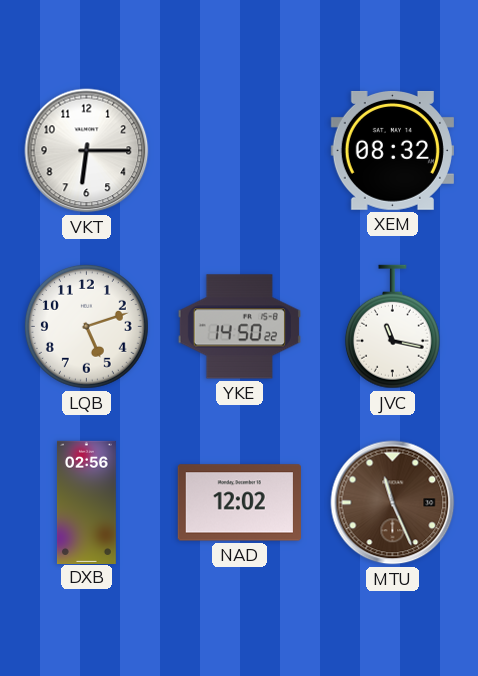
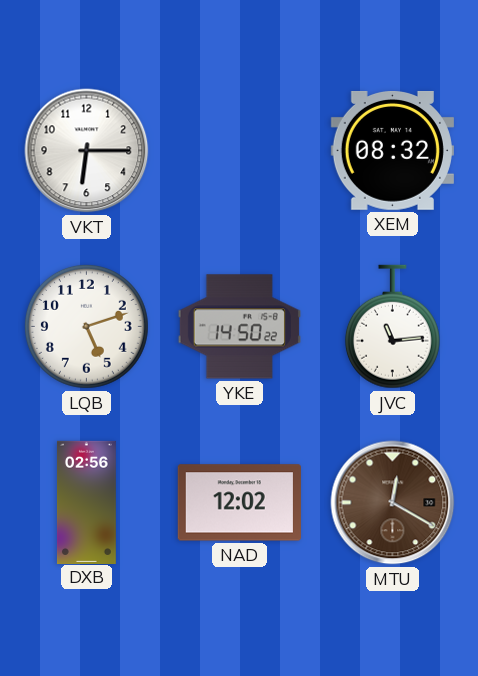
JVC: 11:17 -> 11:14
MTU: 11:26 -> 12:20
